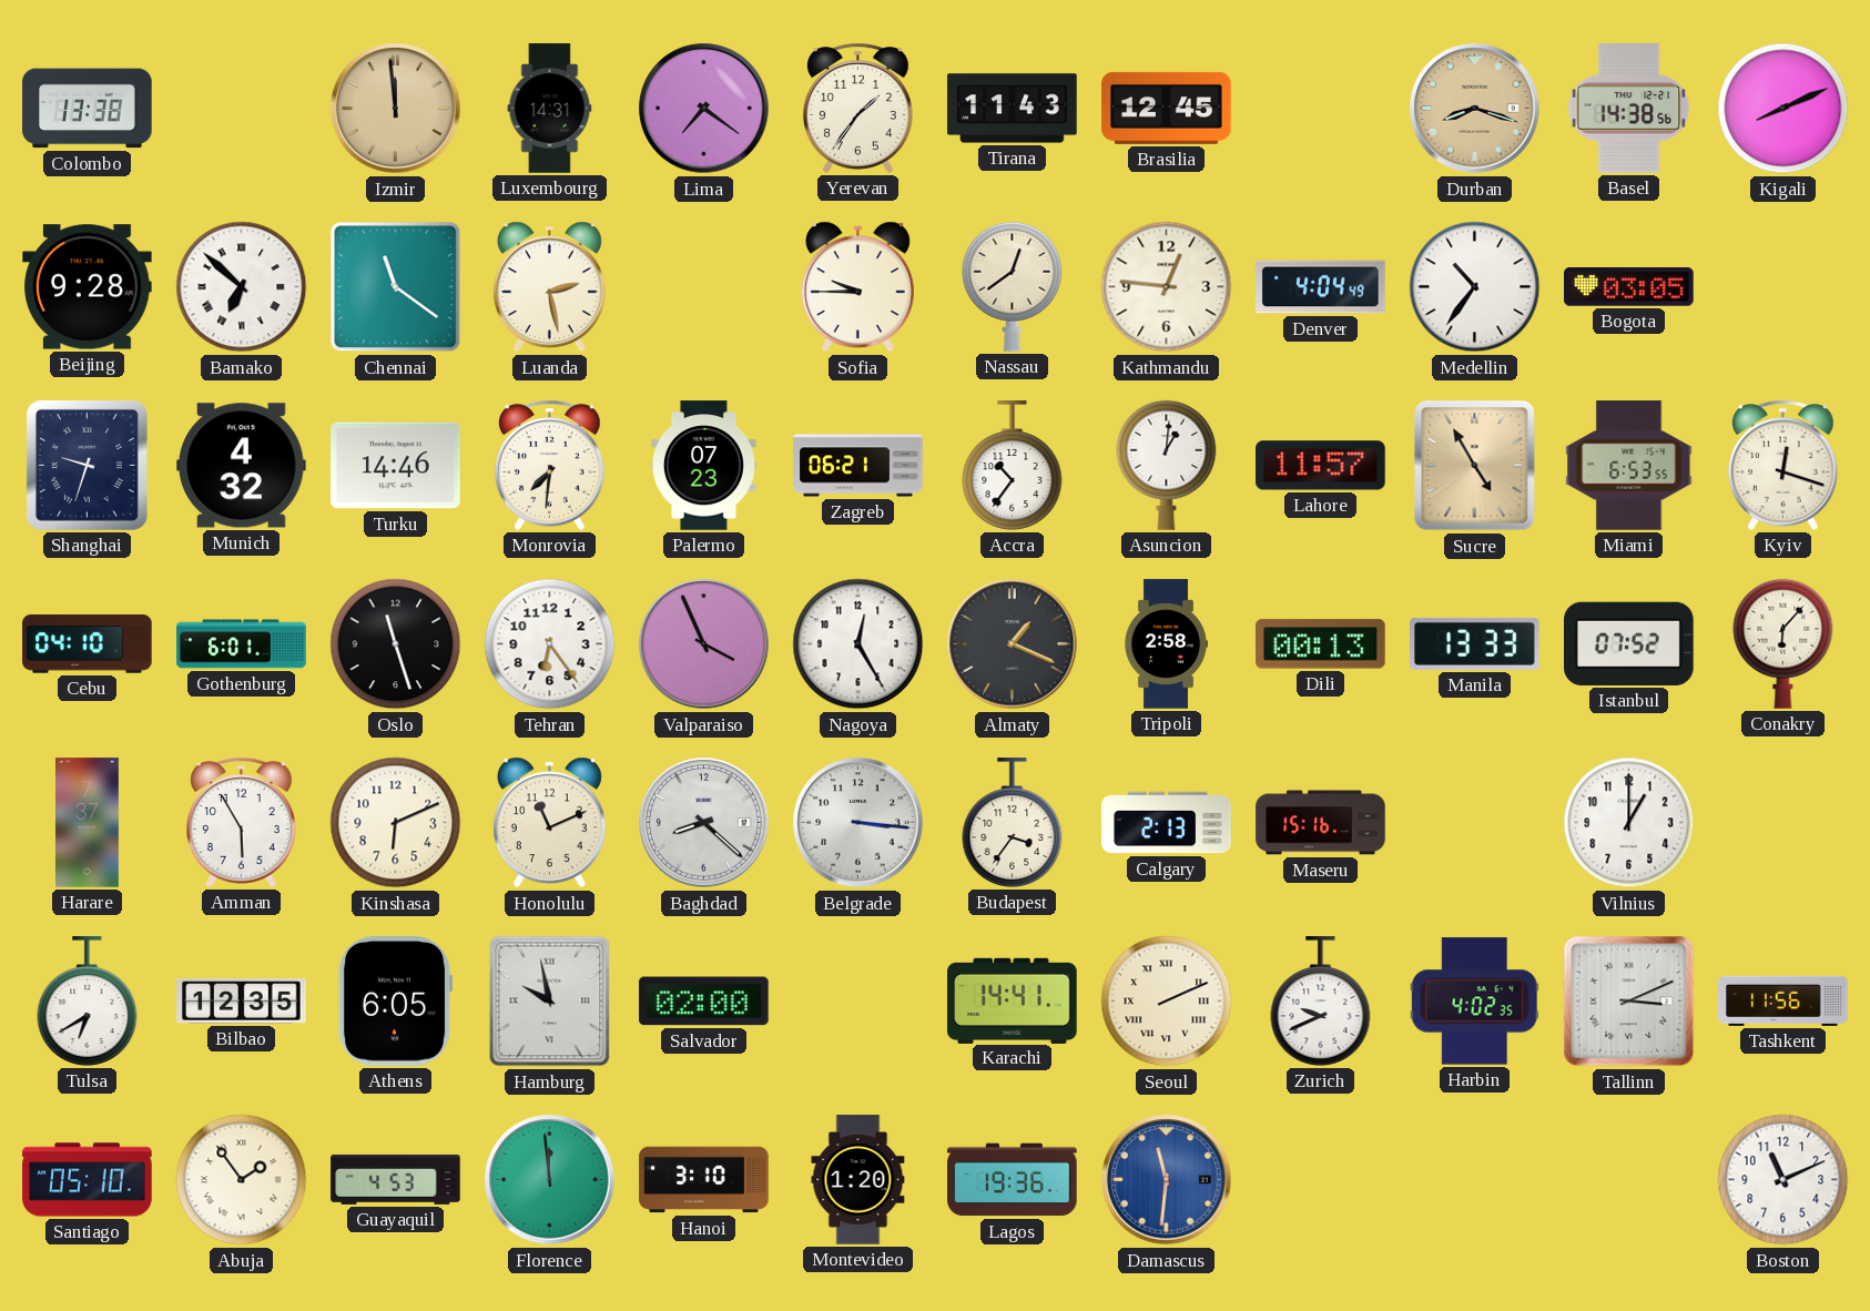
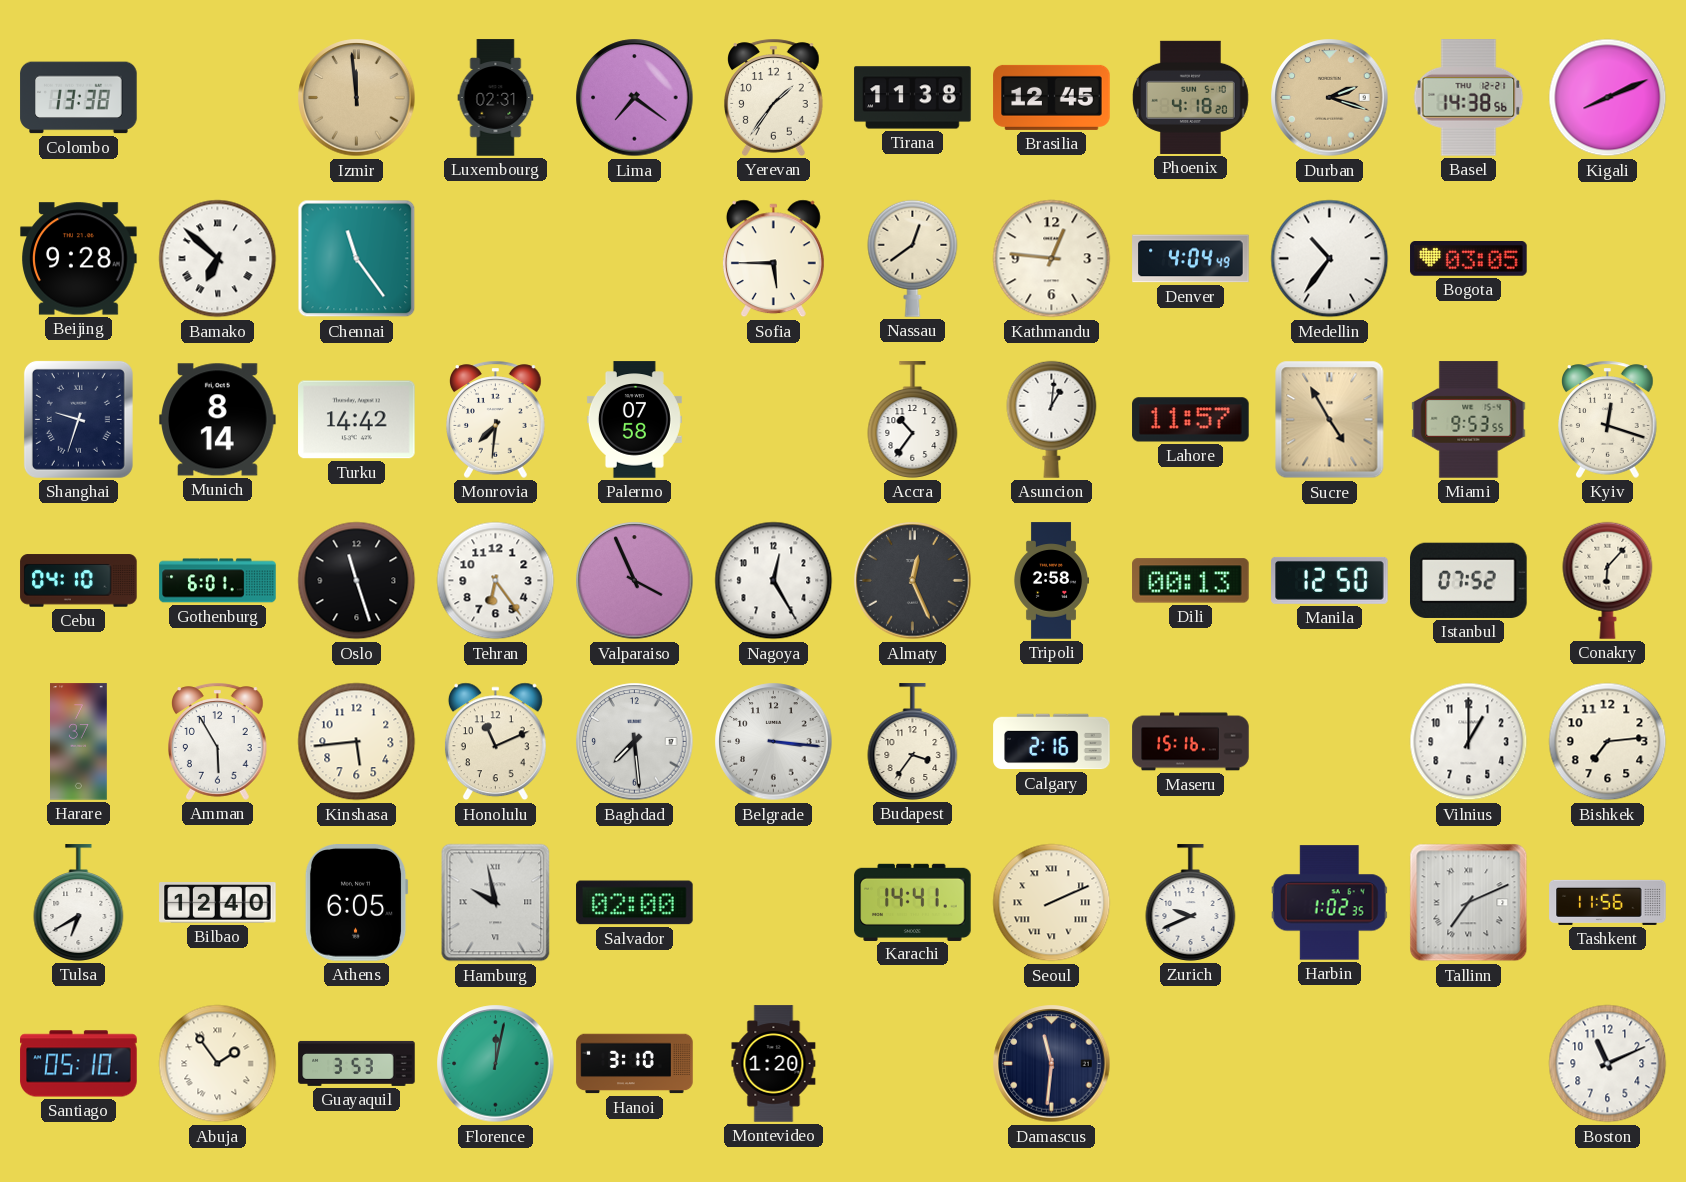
Luxembourg: 14:31 -> 02:31
Tirana: 11:43 -> 11:38
Phoenix: none -> 4:18
Durban: 8:18 -> 2:18
Chennai: 11:21 -> 11:24
Luanda: 2:28 -> none
Sofia: 9:45 -> 5:45
Munich: 4:32 -> 8:14
Turku: 14:46 -> 14:42
Palermo: 07:23 -> 07:58
Zagreb: 06:21 -> none
Miami: 6:53 -> 9:53
Almaty: 1:19 -> 12:26
Manila: 13:33 -> 12:50
Kinshasa: 6:11 -> 5:44
Baghdad: 8:22 -> 7:29
Calgary: 2:13 -> 2:16
Bishkek: none -> 7:14
Bilbao: 12:35 -> 12:40
Harbin: 4:02 -> 1:02
Tallinn: 3:11 -> 7:11
Guayaquil: 4:53 -> 3:53
Florence: 11:59 -> 12:02
Lagos: 19:36 -> none
Damascus dial: blue -> navy
